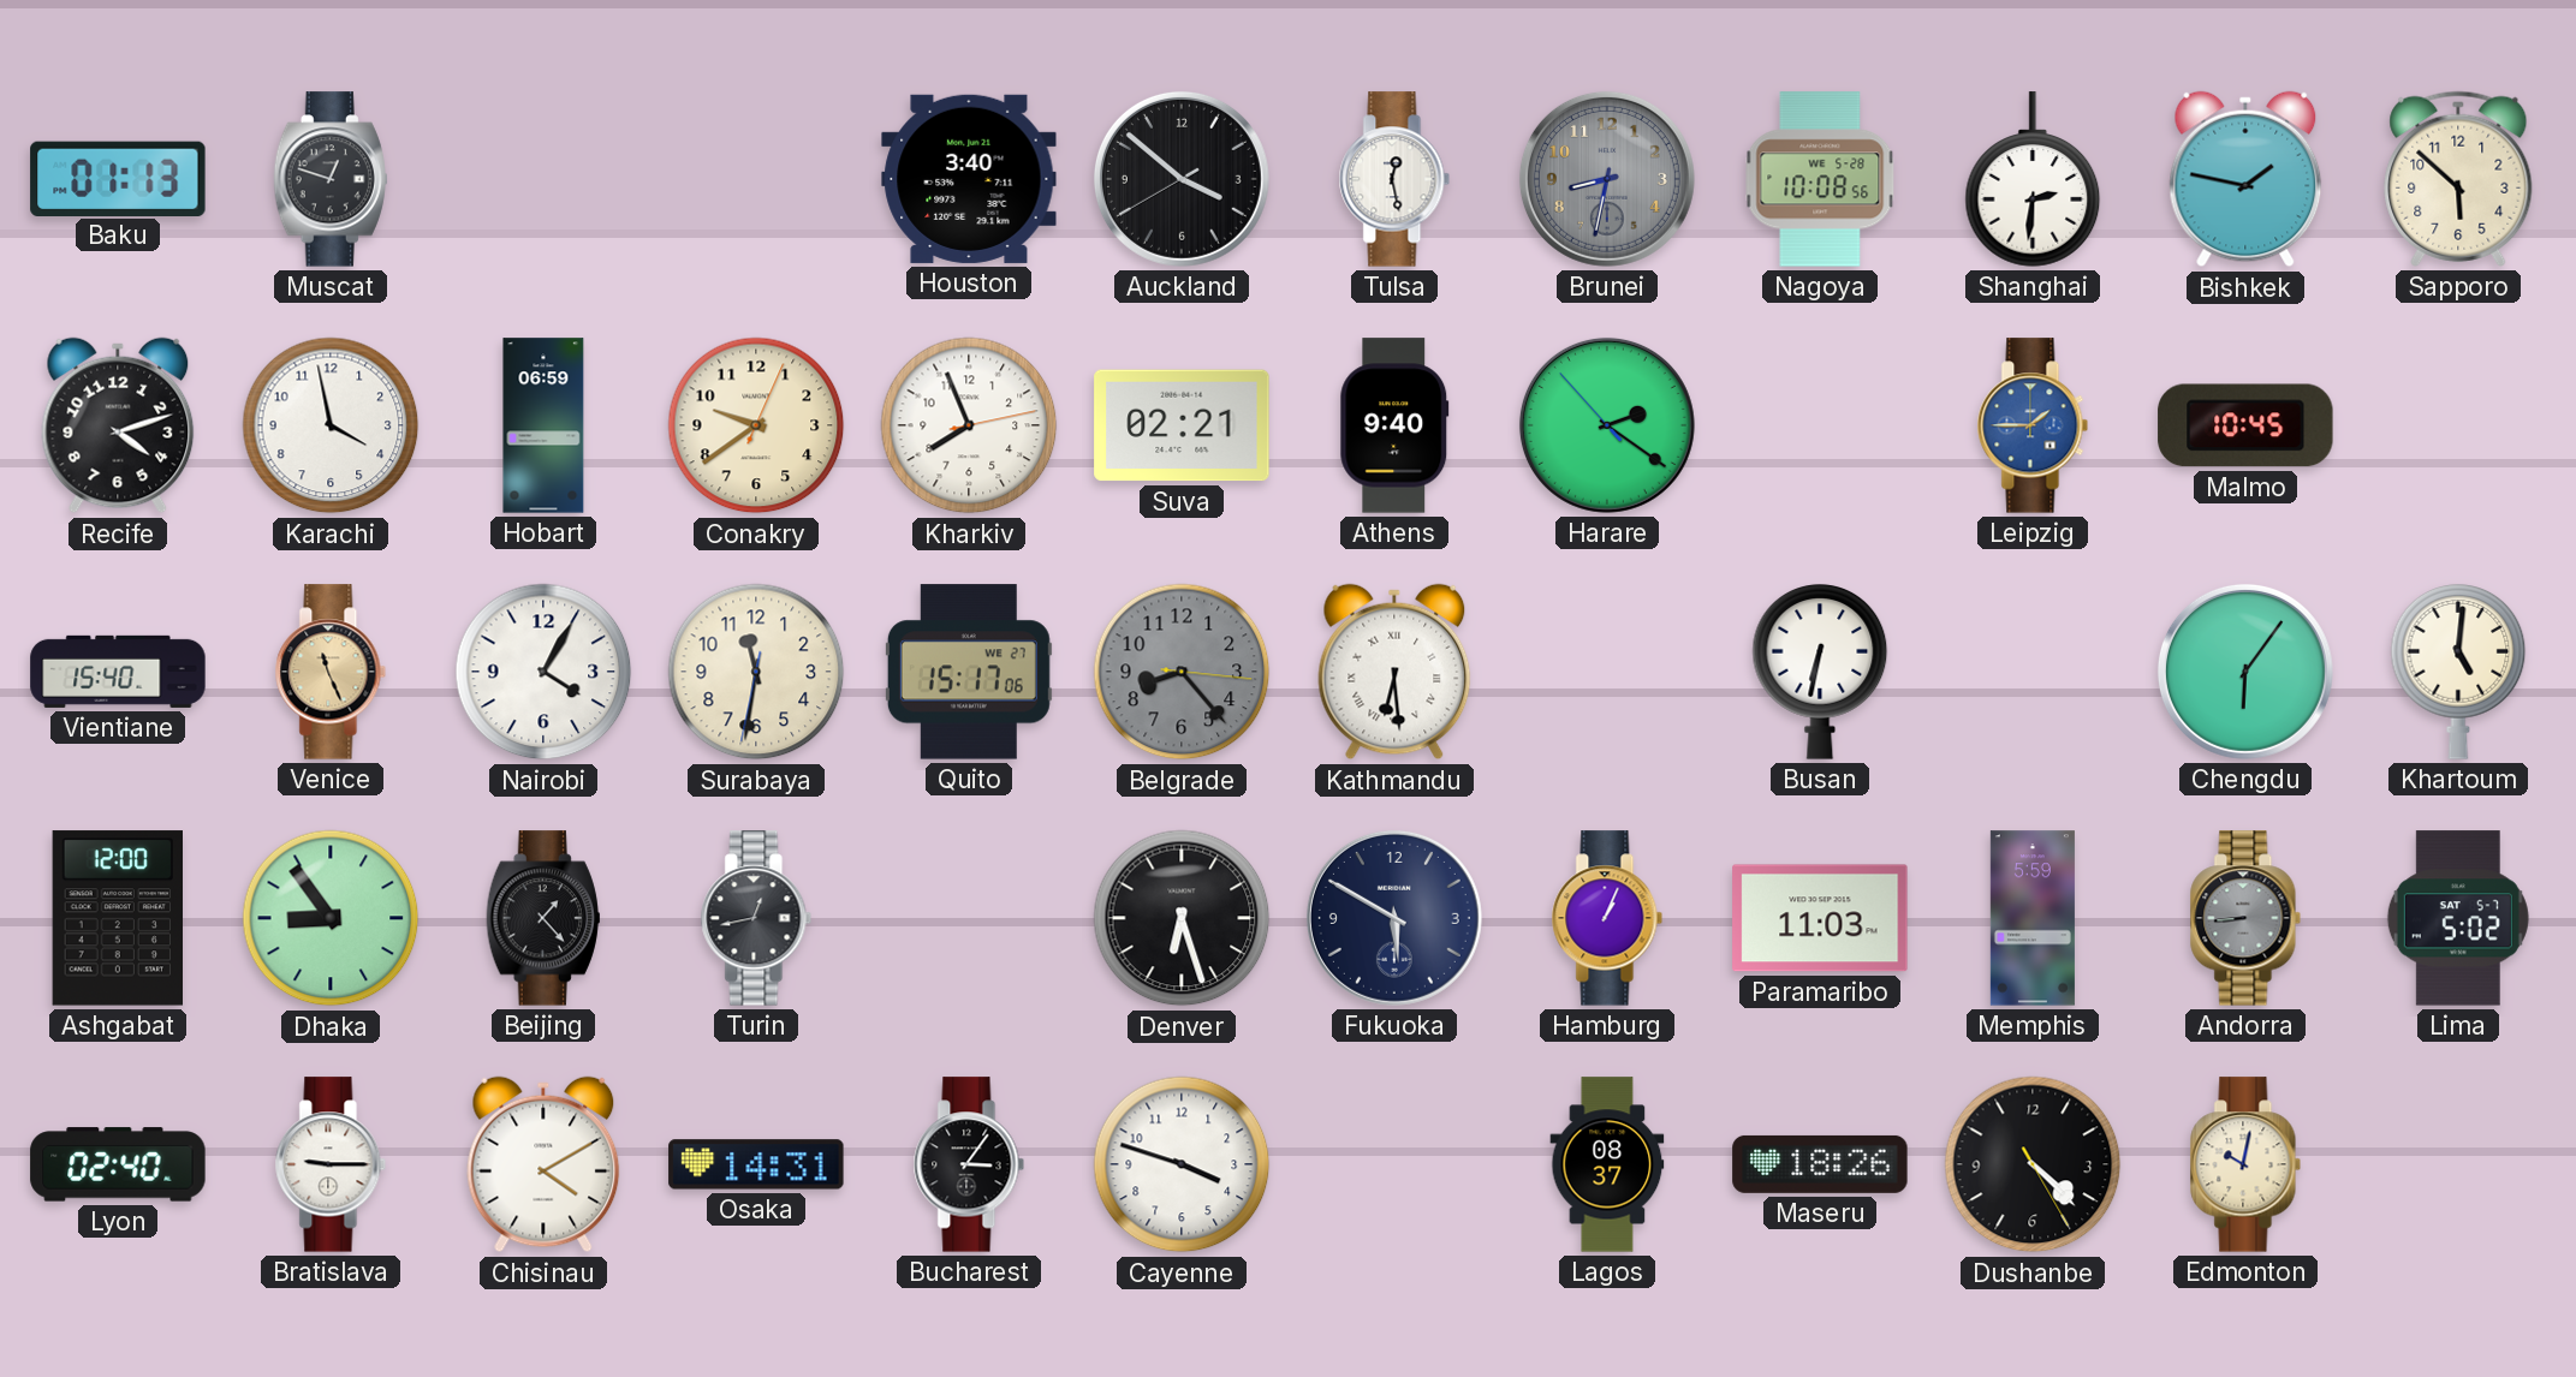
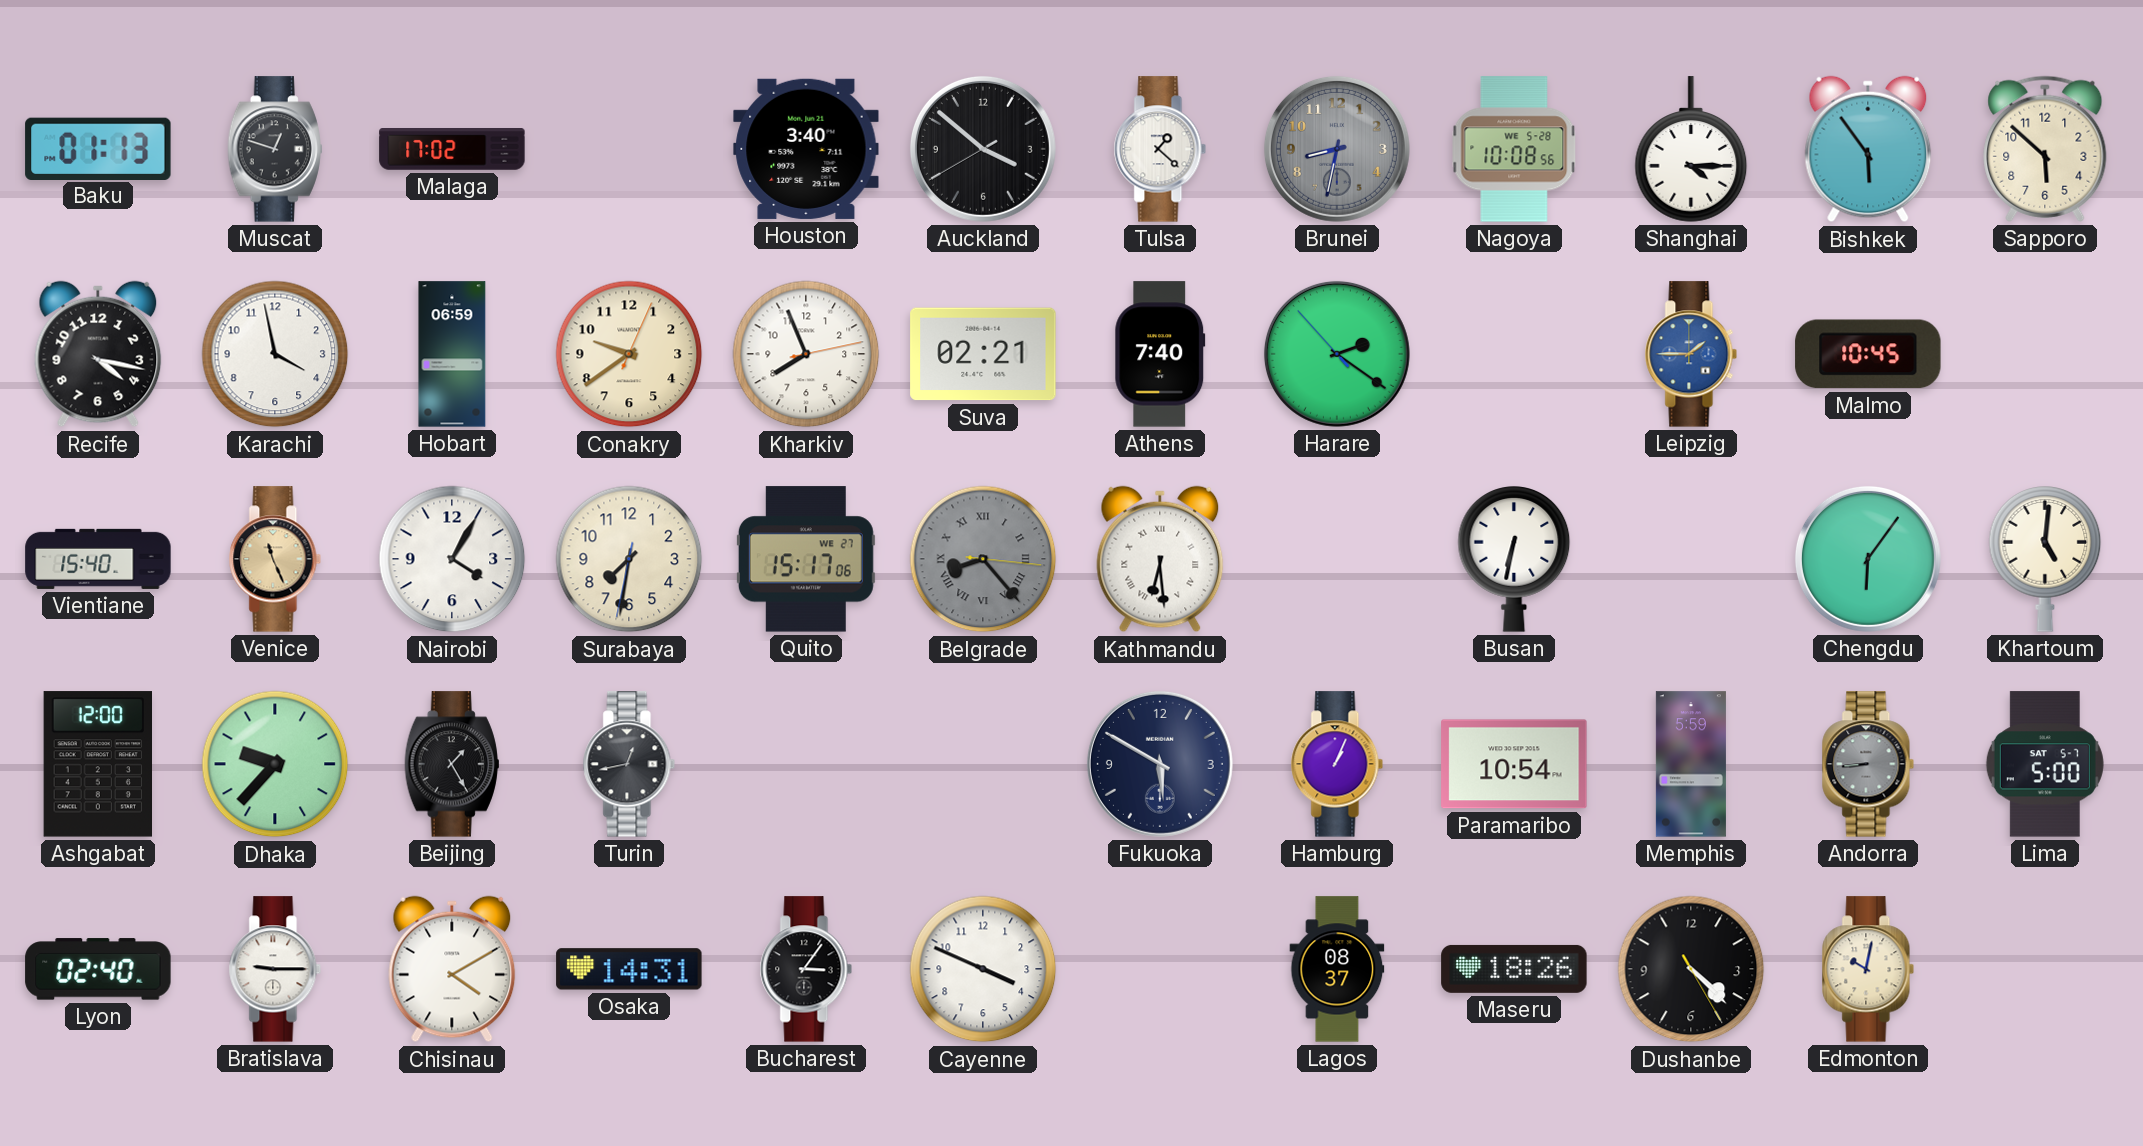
Malaga: none -> 17:02
Tulsa: 12:28 -> 1:22
Shanghai: 2:31 -> 4:15
Bishkek: 1:47 -> 5:54
Recife: 4:12 -> 4:17
Athens: 9:40 -> 7:40
Surabaya: 11:31 -> 7:31
Belgrade numerals: Arabic -> Roman
Dhaka: 8:54 -> 9:37
Beijing: 1:23 -> 1:25
Denver: 6:27 -> none
Paramaribo: 11:03 -> 10:54
Lima: 5:02 -> 5:00
Cayenne: 3:48 -> 3:49
